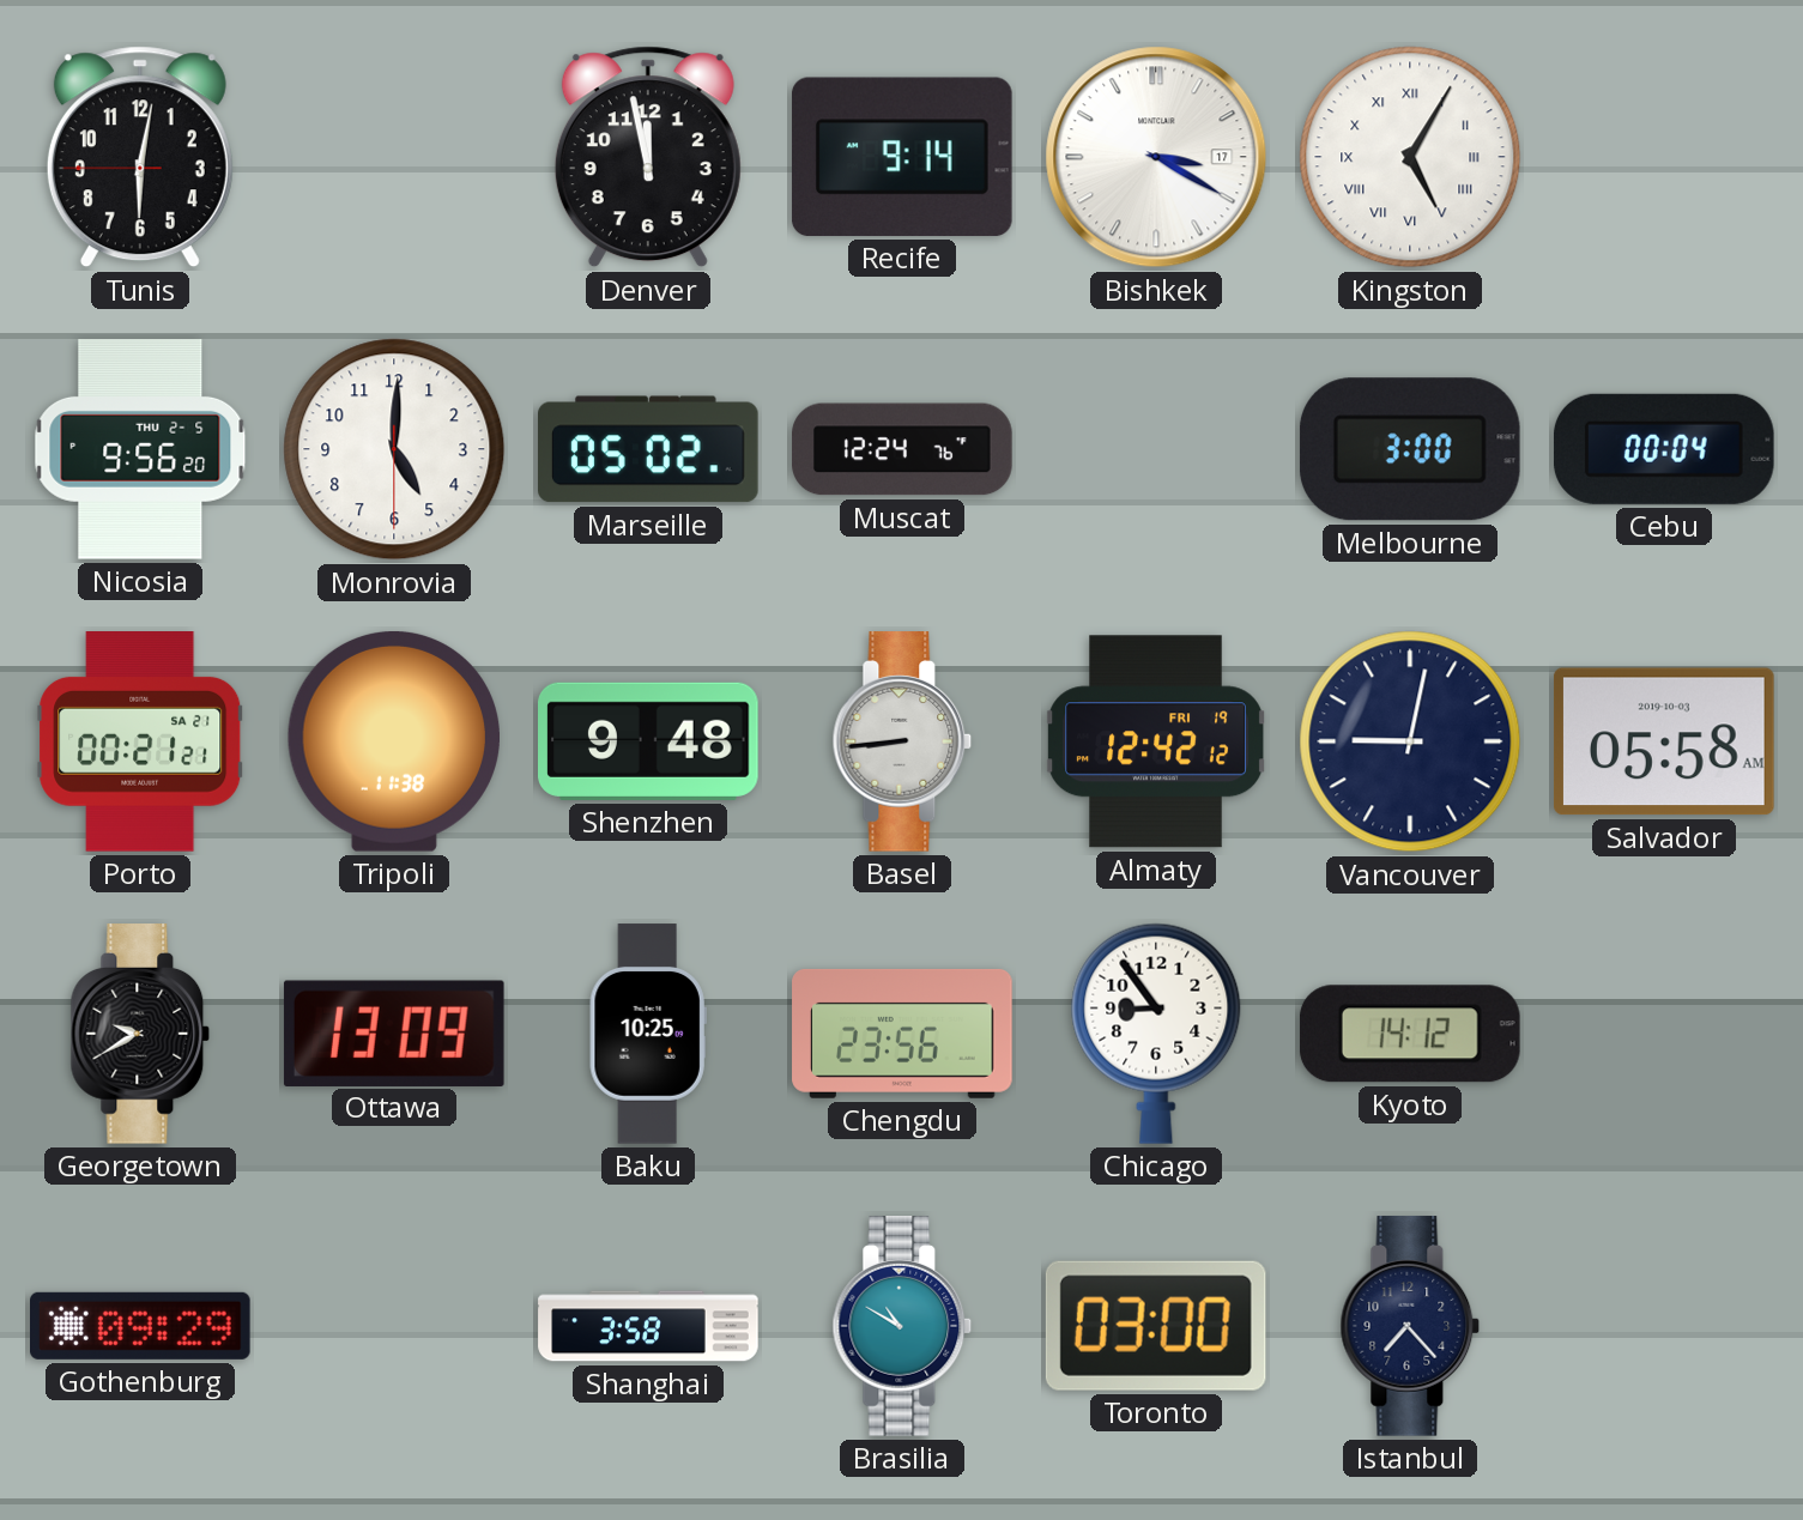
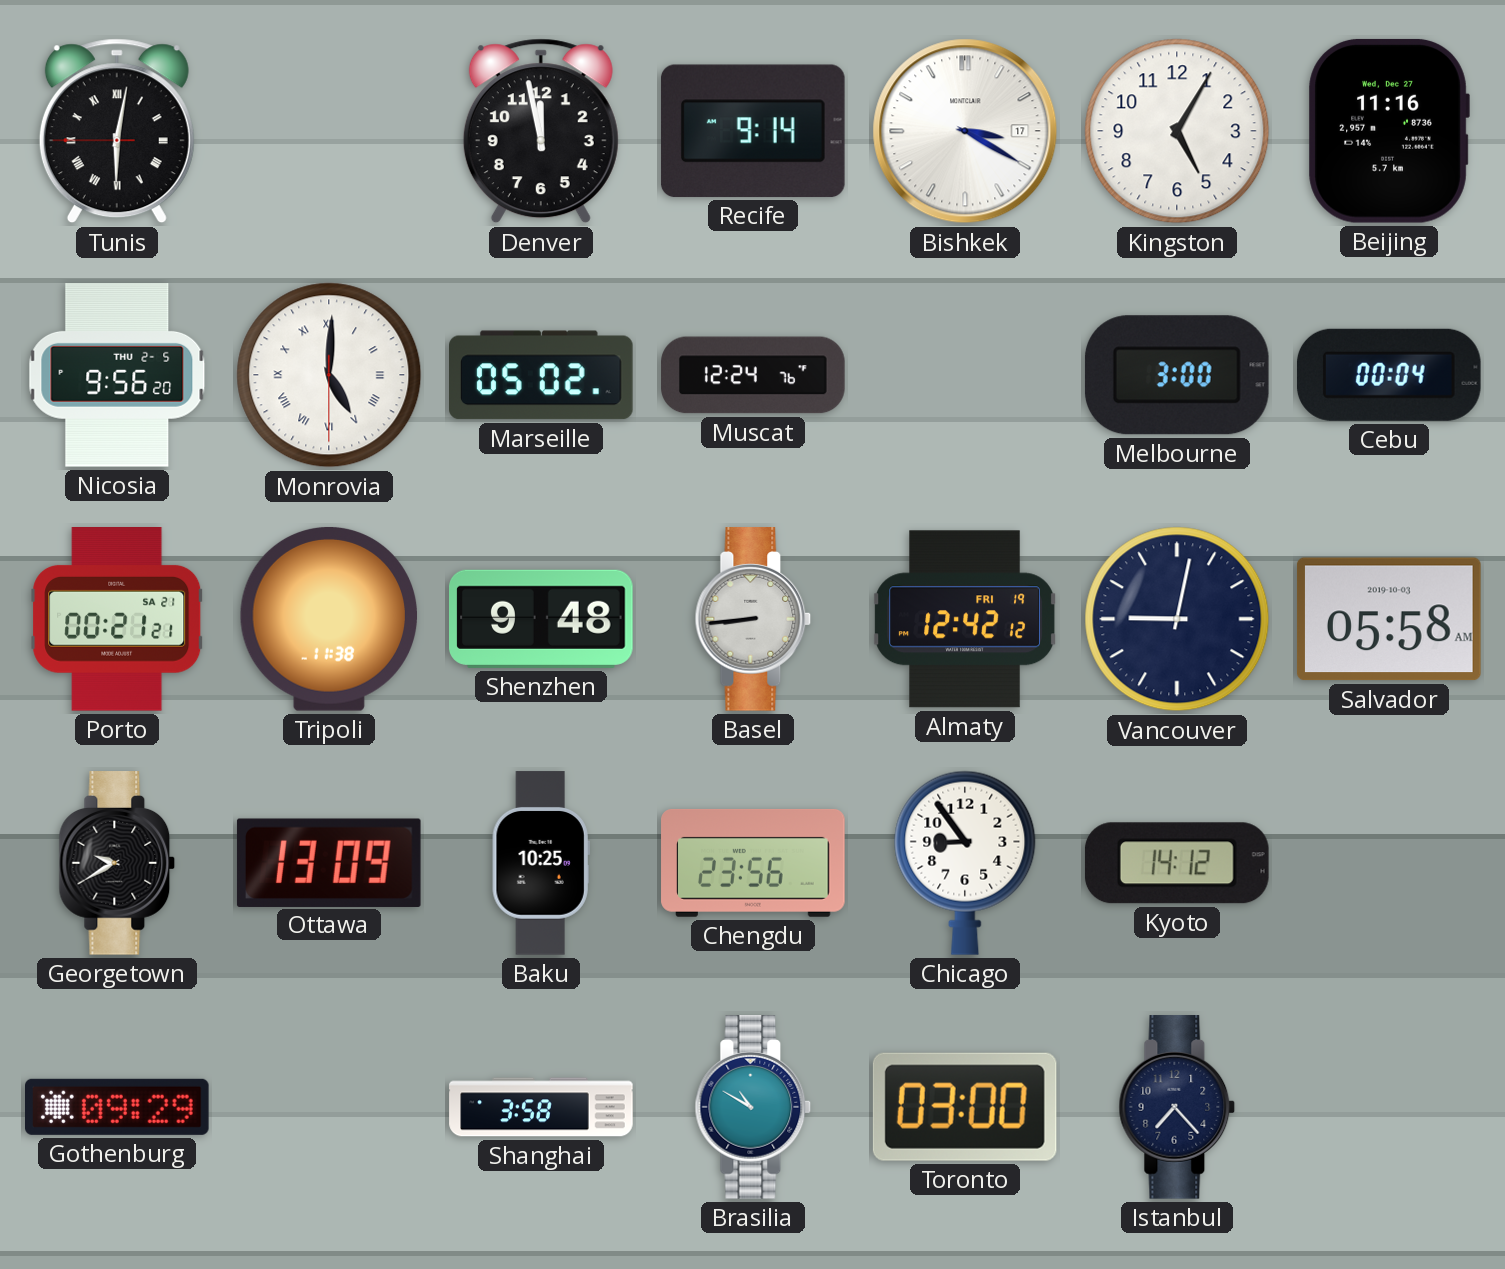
Tunis numerals: Arabic -> Roman
Kingston numerals: Roman -> Arabic
Beijing: none -> 11:16
Monrovia numerals: Arabic -> Roman
